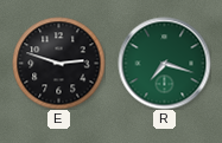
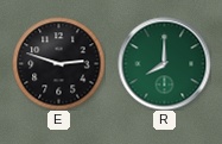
R: 7:18 -> 8:00
